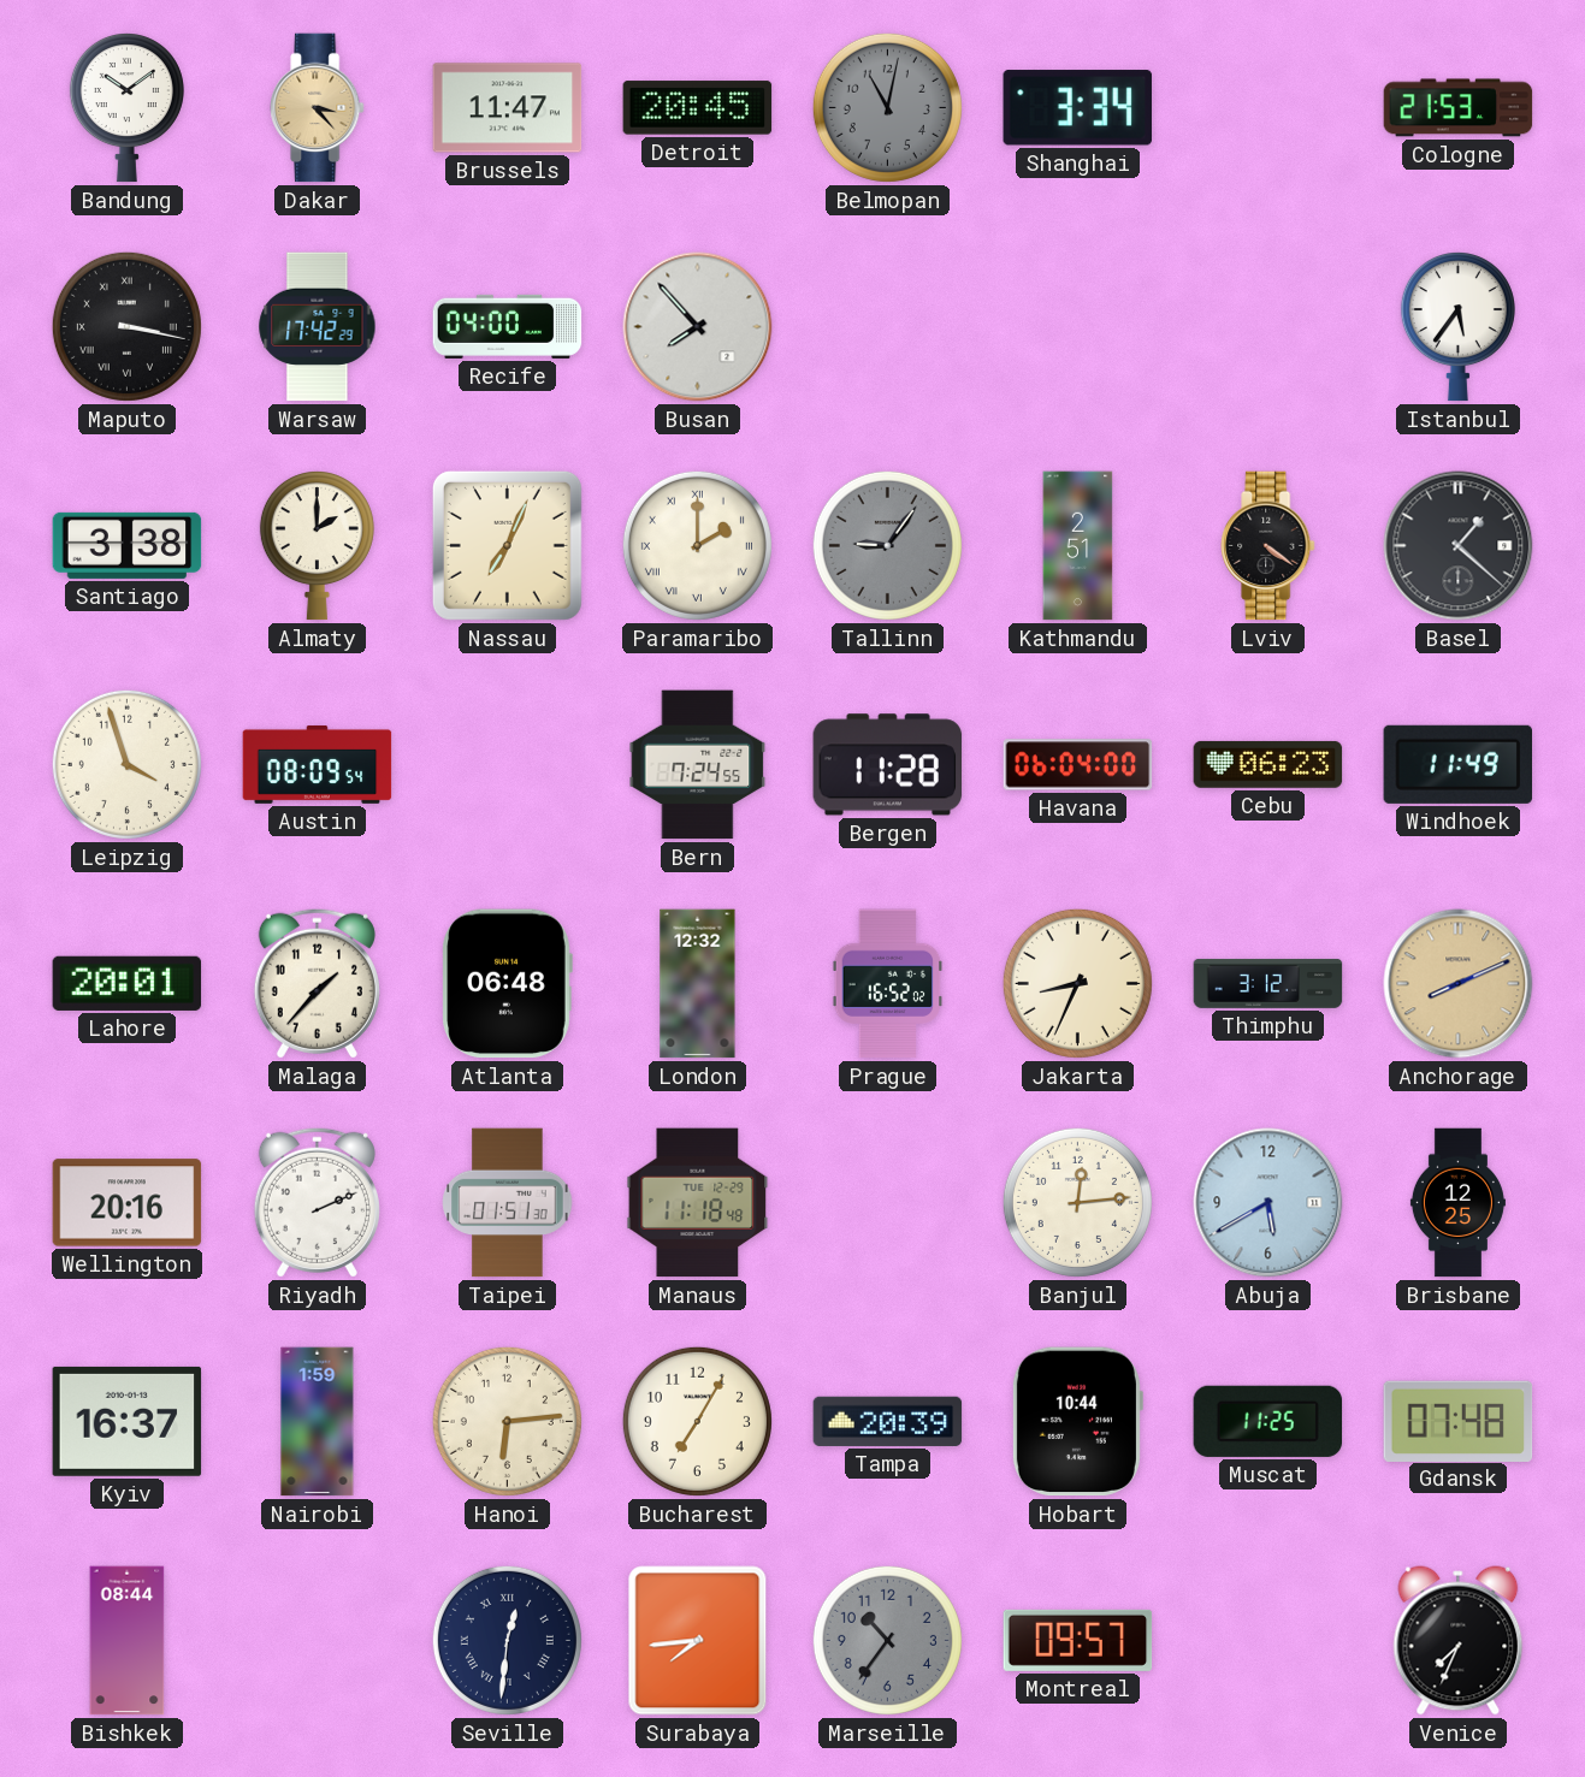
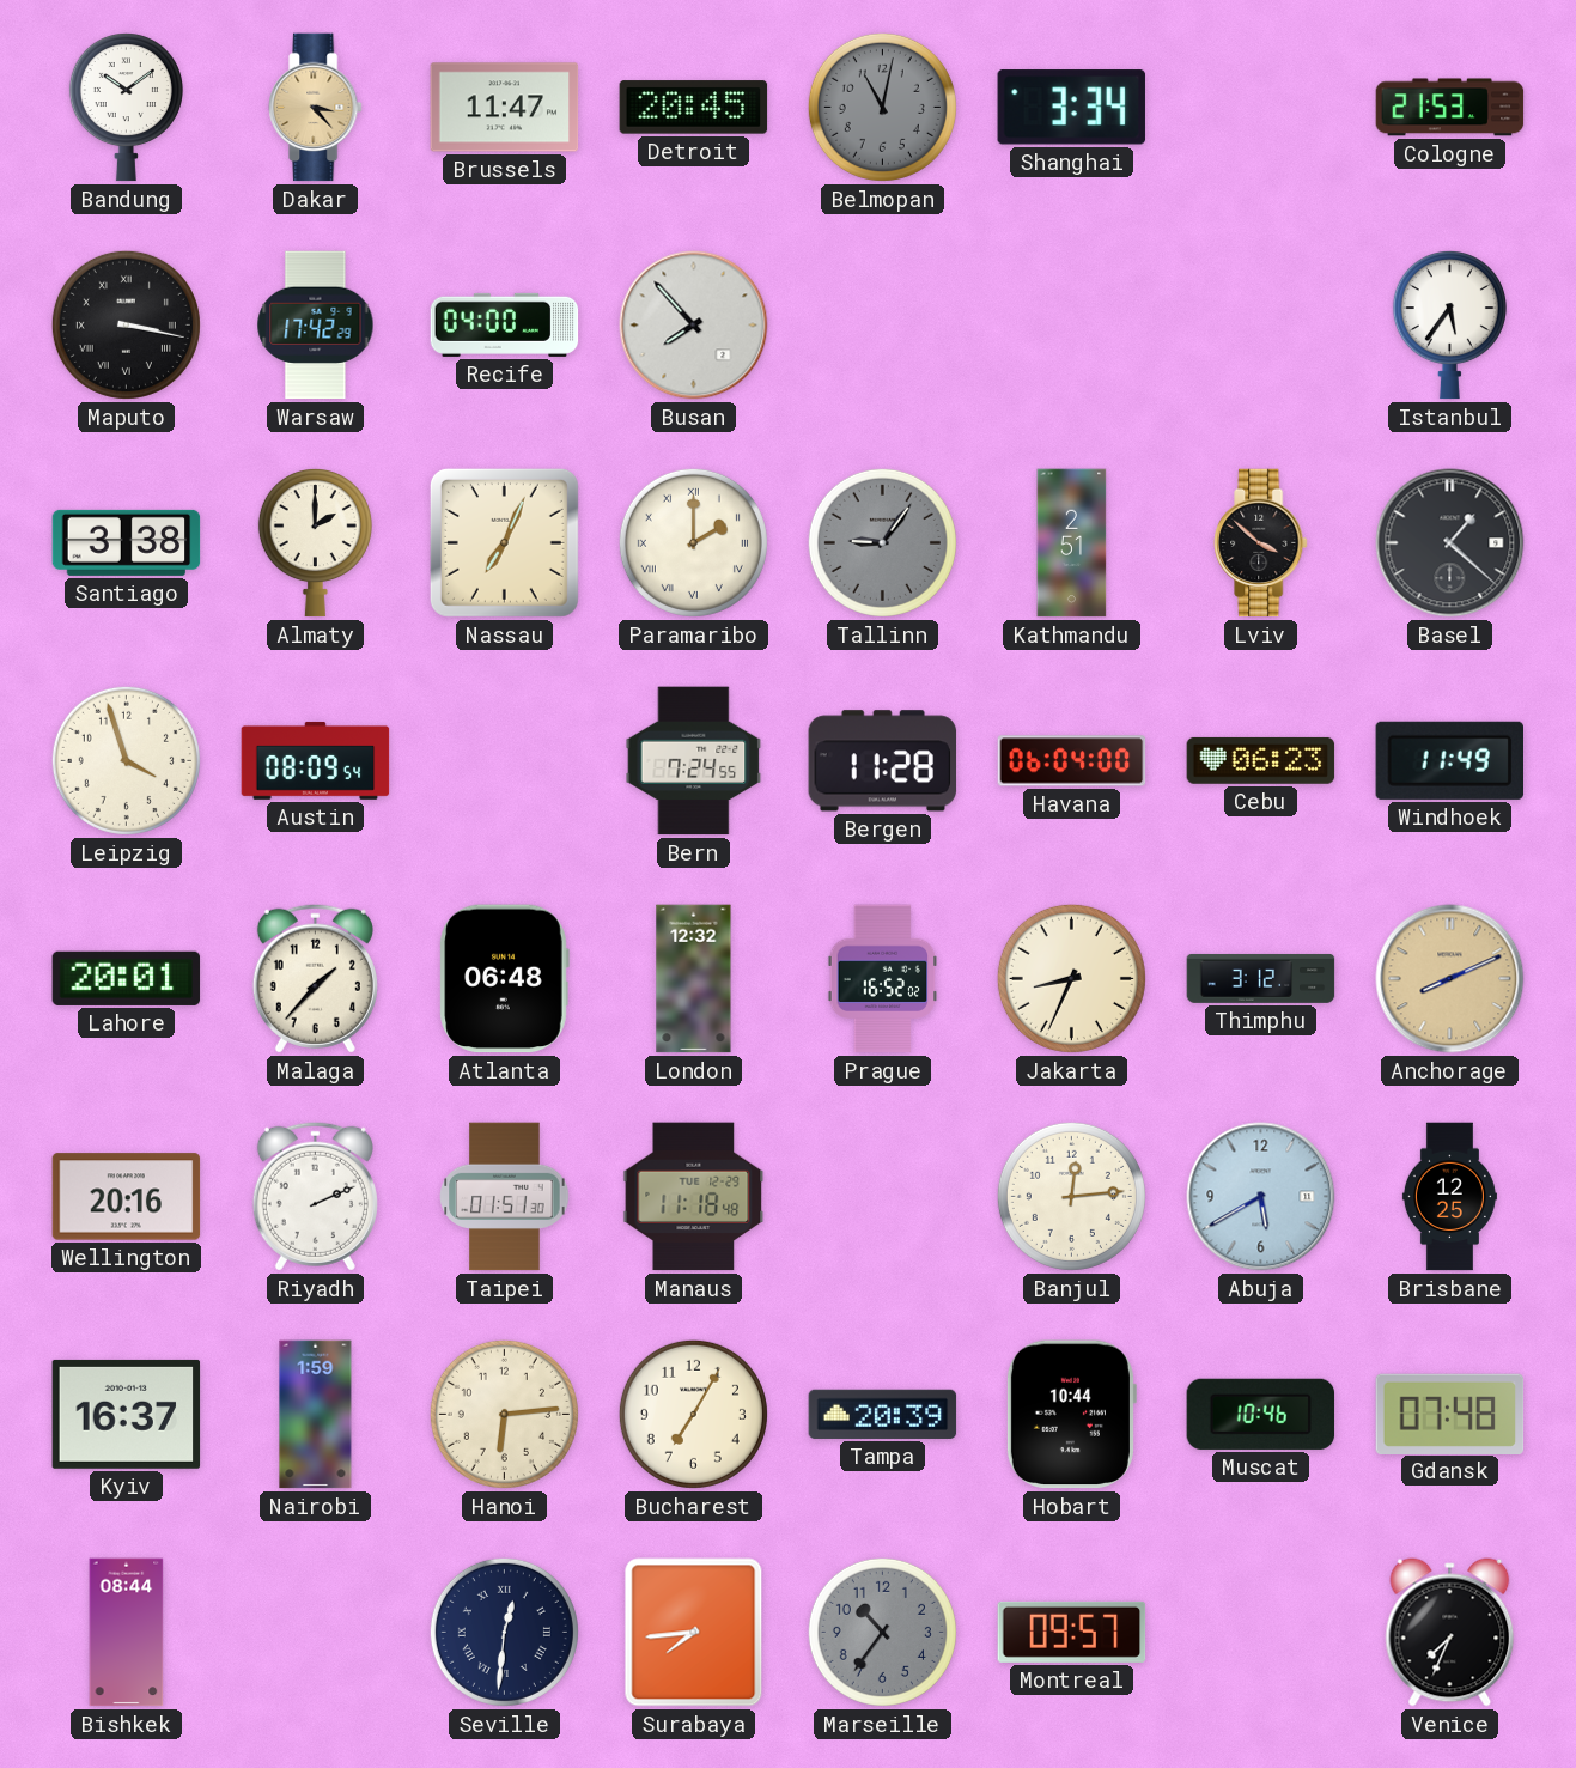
Lviv: 4:21 -> 3:52
Muscat: 11:25 -> 10:46
